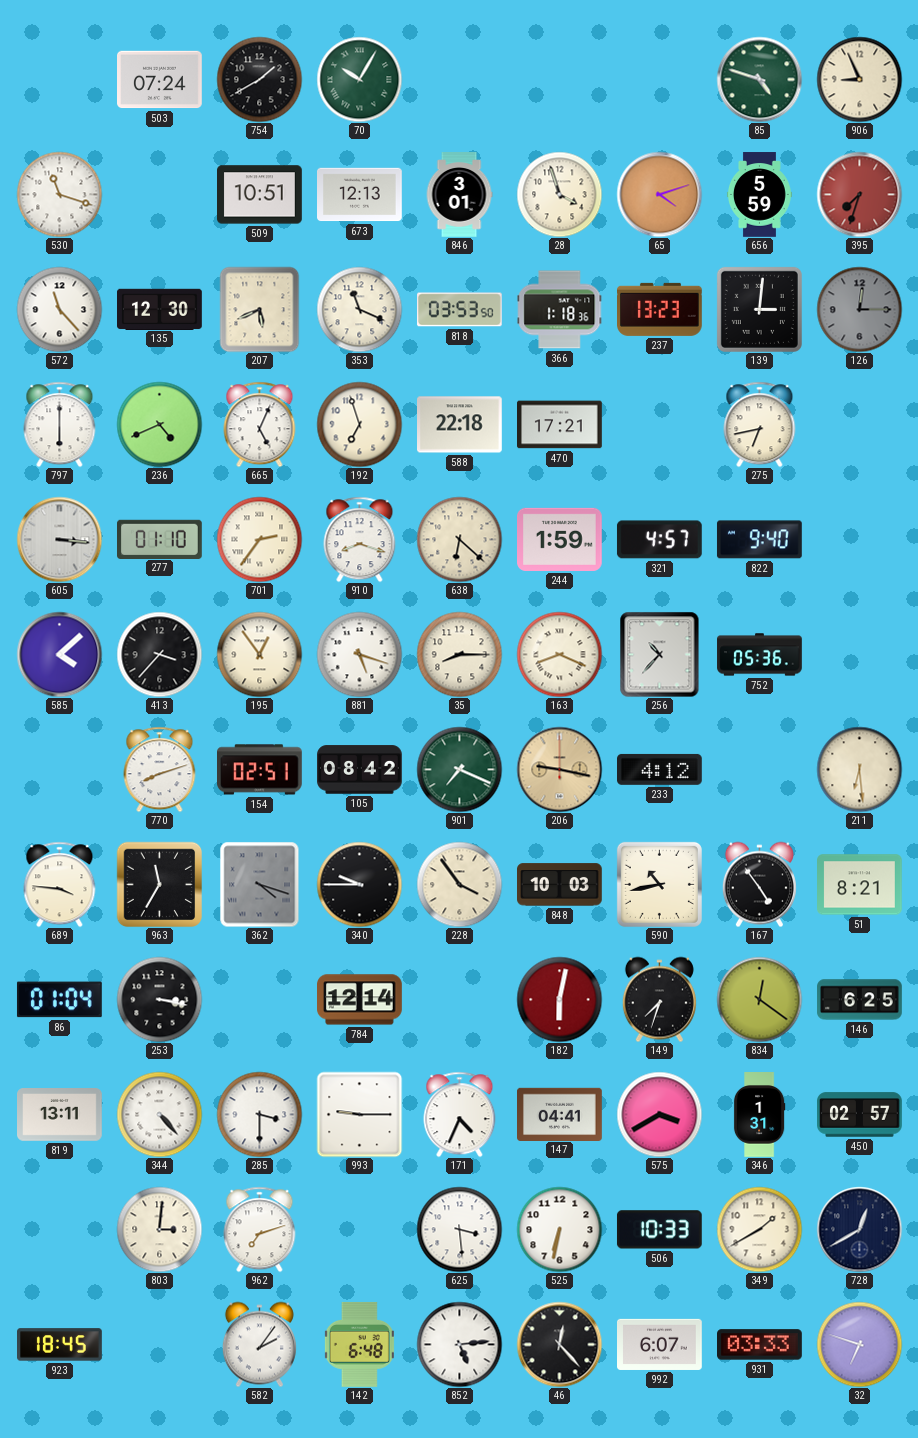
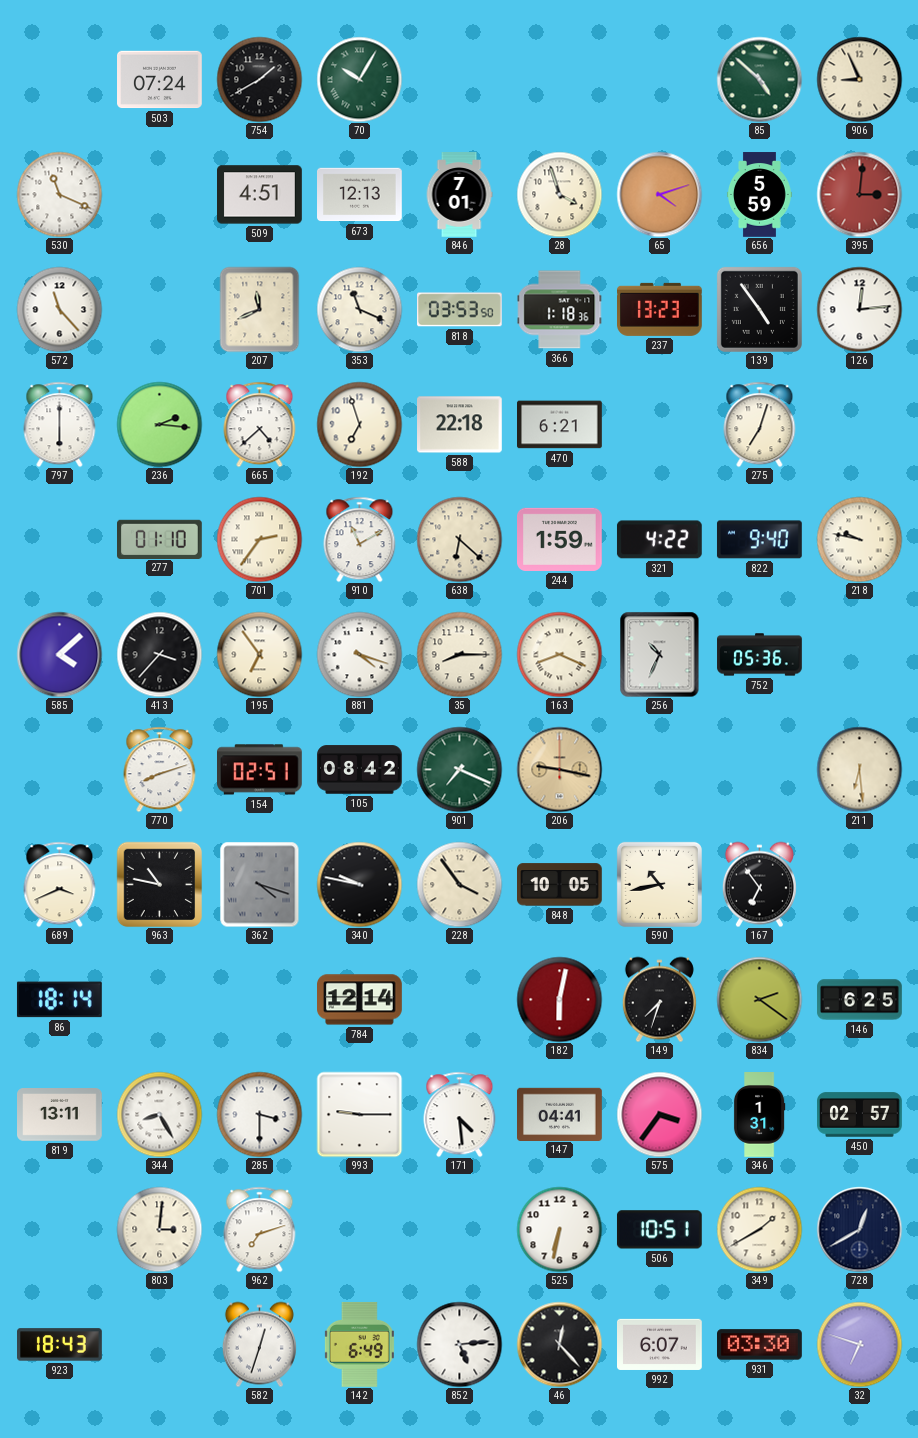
85: 4:48 -> 4:52
530: 11:18 -> 11:19
509: 10:51 -> 4:51
846: 3:01 -> 7:01
395: 7:33 -> 3:01
135: 12:30 -> none
207: 5:41 -> 11:41
139: 3:01 -> 4:54
126: 12:15 -> 12:14
126 dial: grey -> white
236: 4:41 -> 2:16
665: 5:04 -> 4:38
470: 17:21 -> 6:21
275: 6:43 -> 7:03
605: 3:16 -> none
910: 8:18 -> 11:10
321: 4:57 -> 4:22
218: none -> 9:47
195: 12:54 -> 6:54
881: 5:18 -> 4:18
256: 10:37 -> 10:34
233: 4:12 -> none
689: 3:46 -> 3:41
963: 11:35 -> 10:47
340: 9:45 -> 9:47
848: 10:03 -> 10:05
167: 4:54 -> 6:54
51: 8:21 -> none
86: 01:04 -> 18:14
253: 3:17 -> none
834: 12:21 -> 2:21
344: 4:23 -> 8:25
171: 4:34 -> 4:29
575: 3:40 -> 3:36
625: 3:29 -> none
506: 10:33 -> 10:51
923: 18:45 -> 18:43
582: 2:06 -> 12:33
142: 6:48 -> 6:49
931: 03:33 -> 03:30
